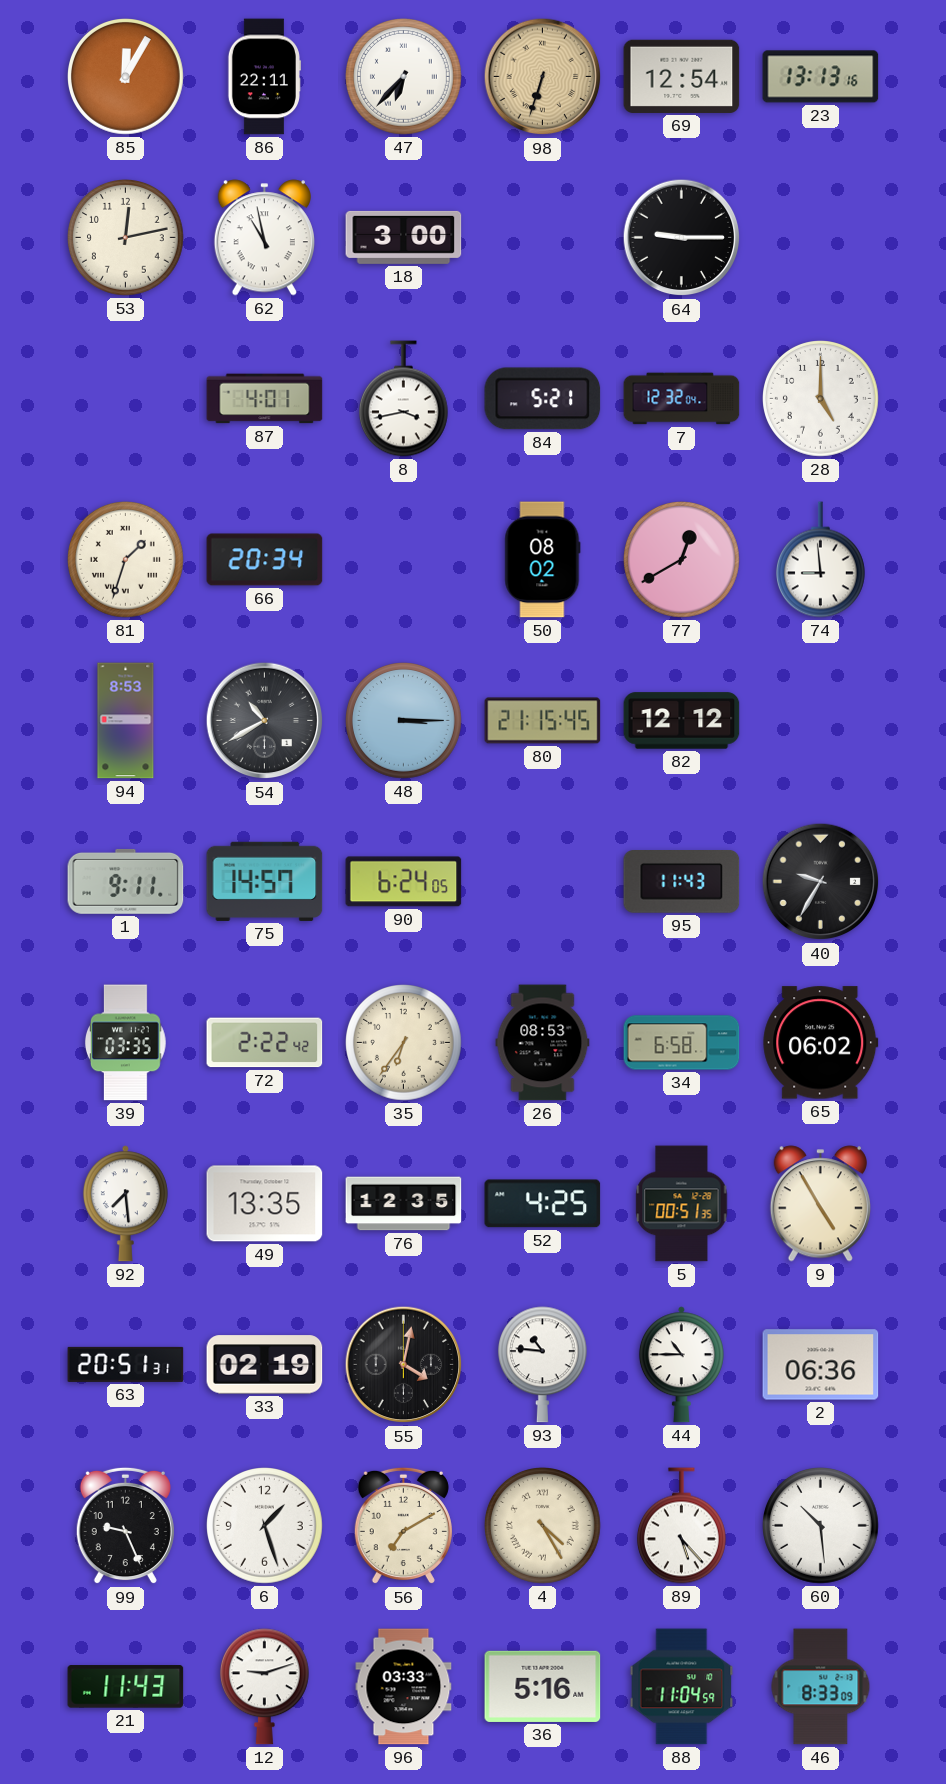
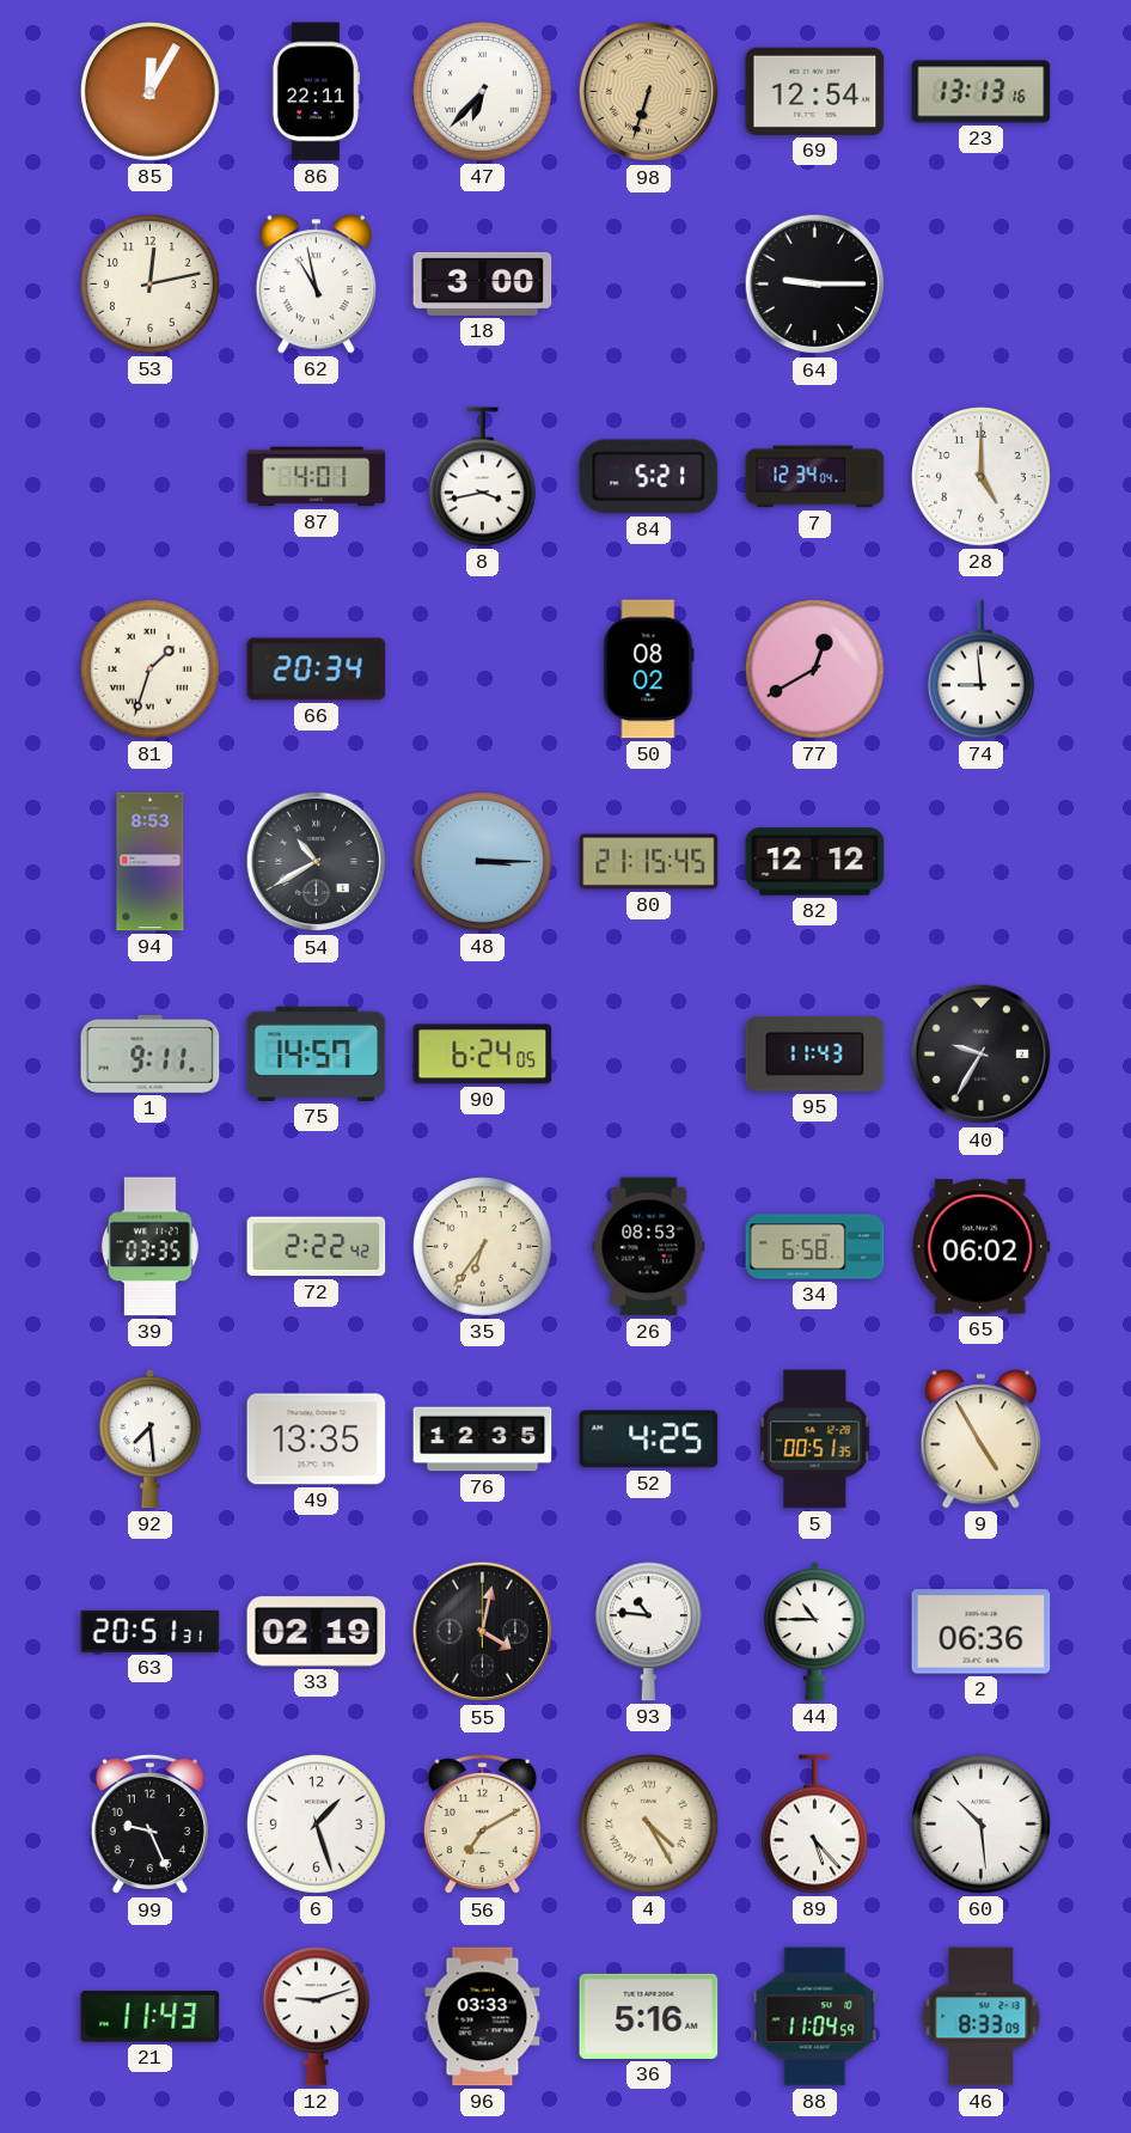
7: 12:32 -> 12:34
